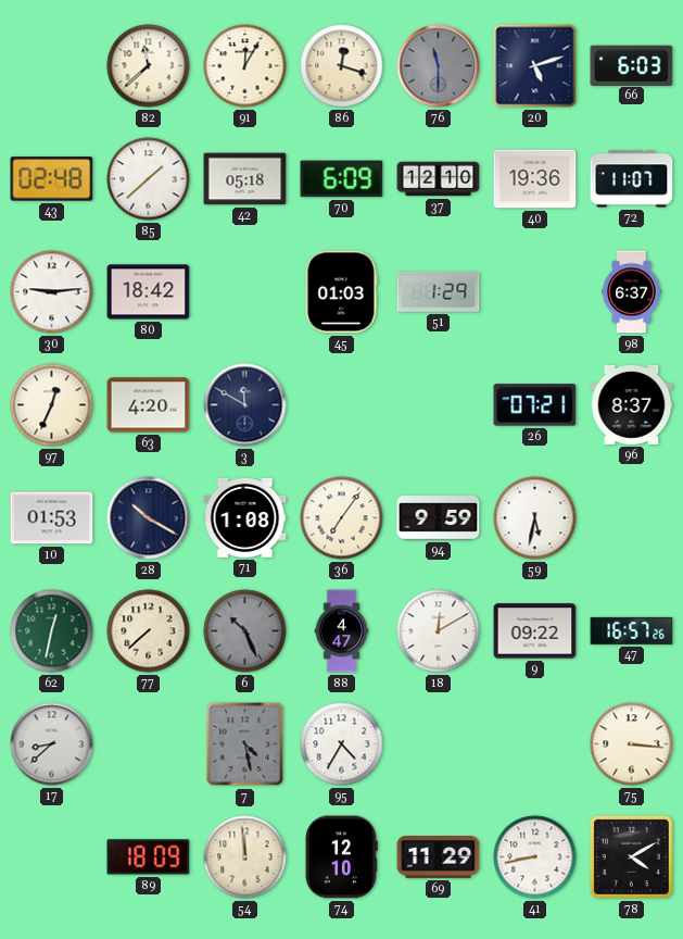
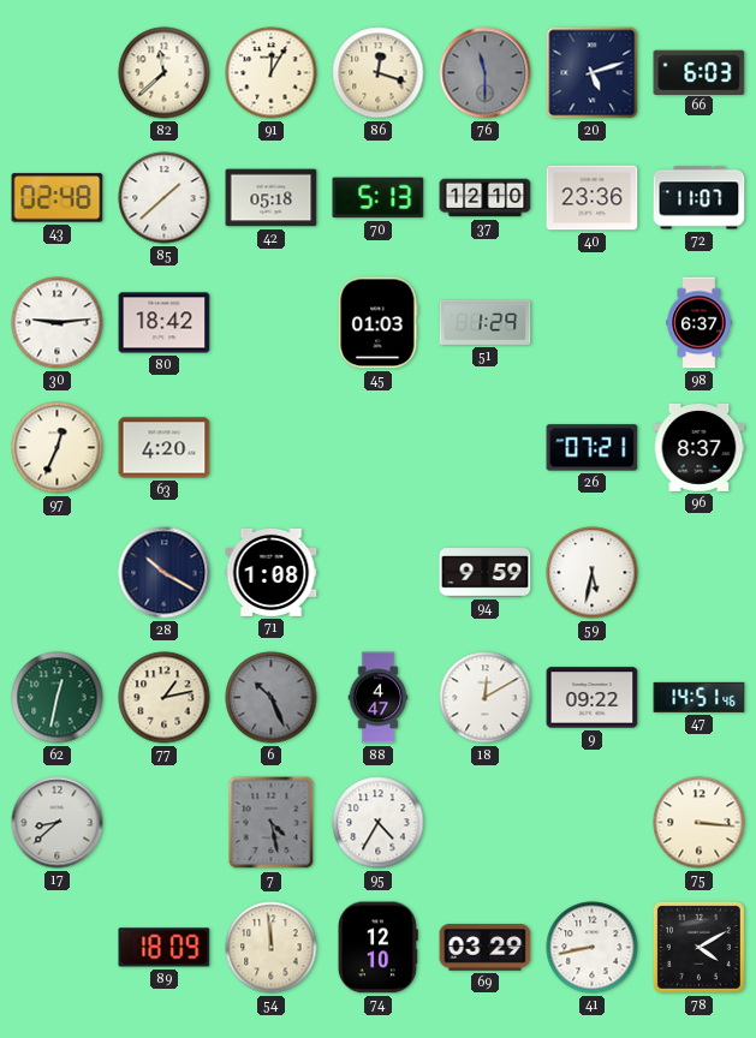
70: 6:09 -> 5:13
40: 19:36 -> 23:36
3: 11:50 -> none
10: 01:53 -> none
36: 7:06 -> none
77: 7:38 -> 1:13
47: 16:57 -> 14:51
69: 11:29 -> 03:29
